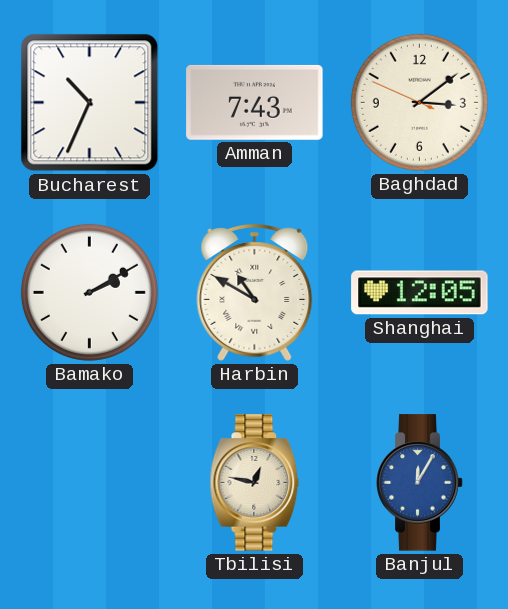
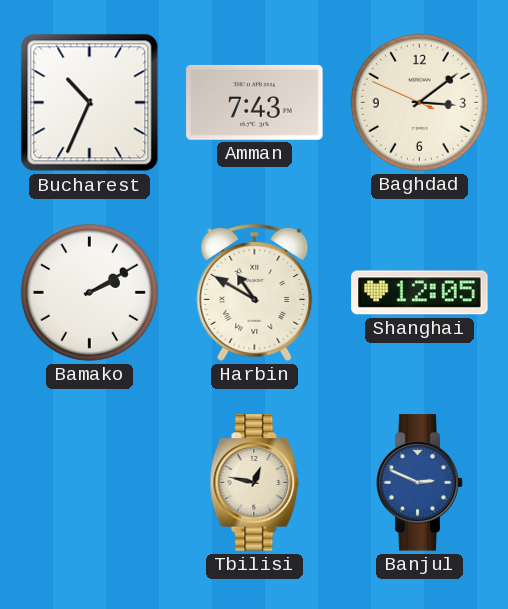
Banjul: 12:05 -> 2:49
